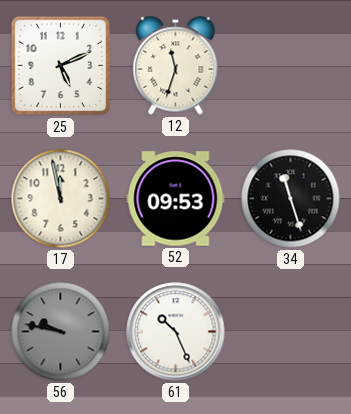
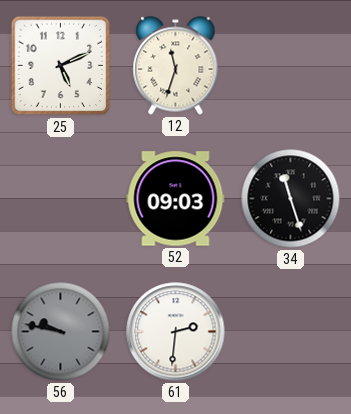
17: 11:58 -> none
52: 09:53 -> 09:03
61: 10:26 -> 2:31
